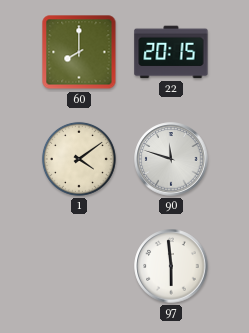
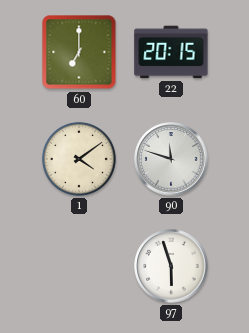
60: 8:00 -> 7:00
97: 5:59 -> 5:57
